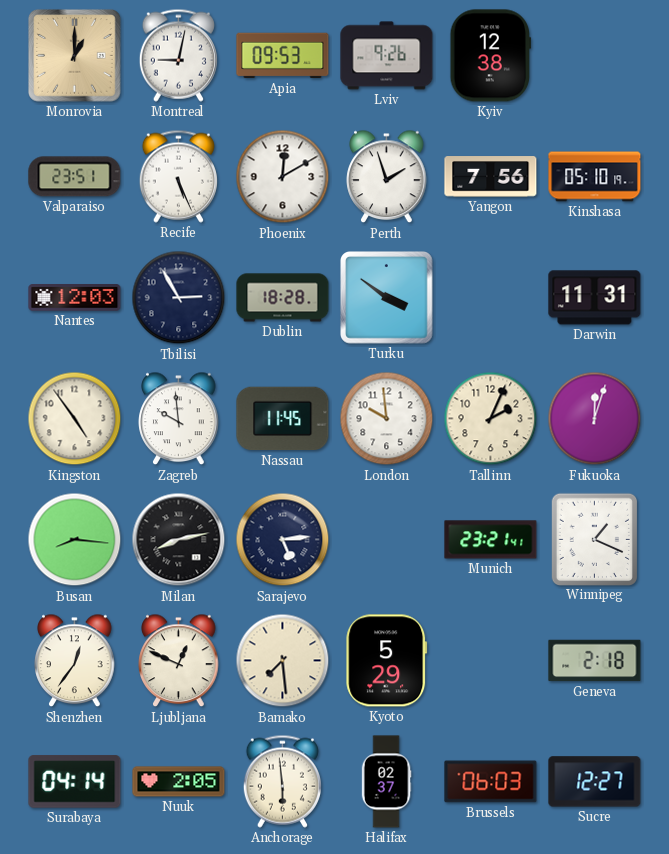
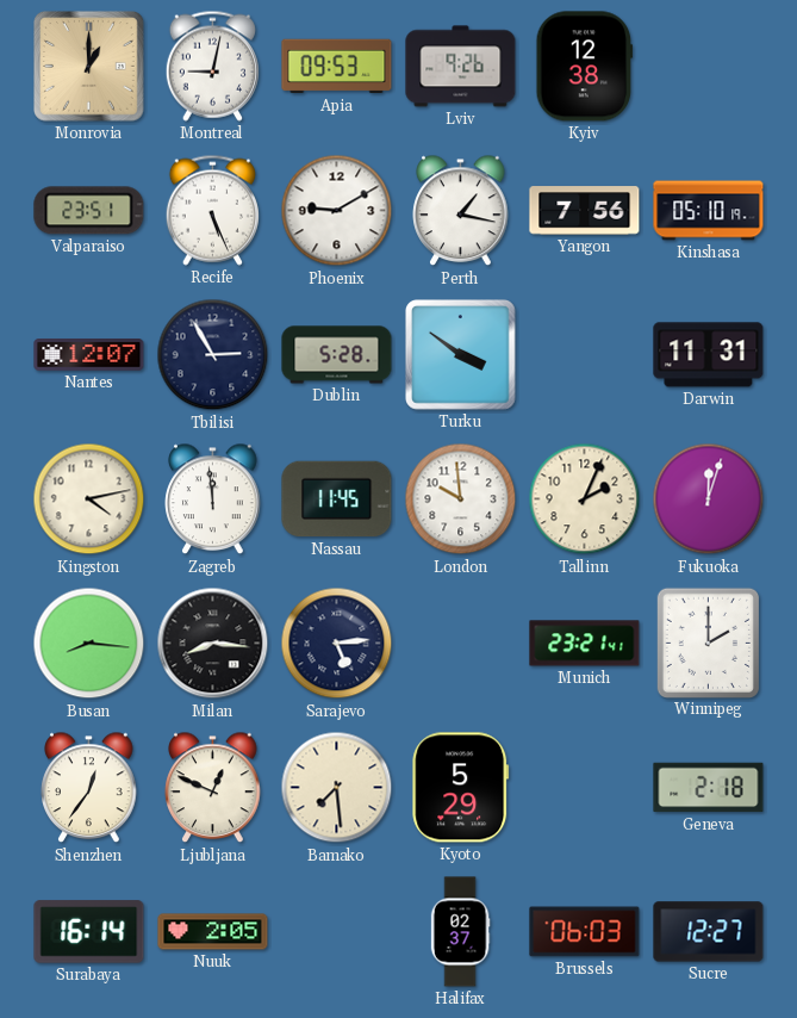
Phoenix: 12:10 -> 9:10
Perth: 1:57 -> 1:17
Nantes: 12:03 -> 12:07
Dublin: 18:28 -> 5:28
Kingston: 4:54 -> 4:13
Zagreb: 9:59 -> 11:59
Milan: 8:13 -> 8:16
Winnipeg: 1:19 -> 2:00
Surabaya: 04:14 -> 16:14
Anchorage: 5:59 -> none
